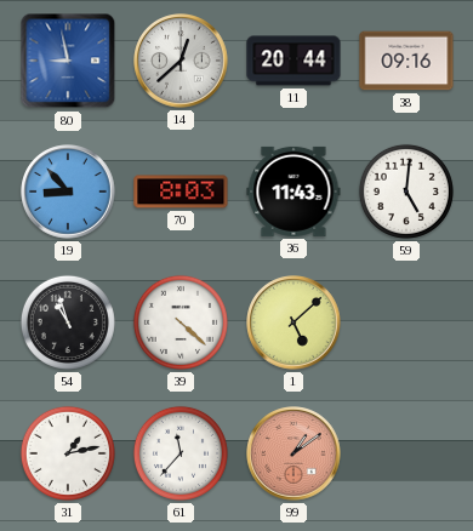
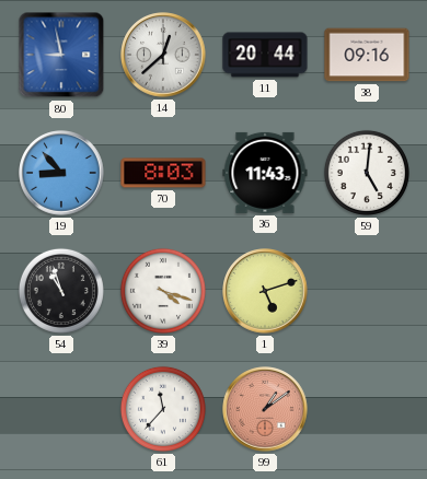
39: 4:22 -> 4:18
1: 5:08 -> 5:12
31: 1:13 -> none
